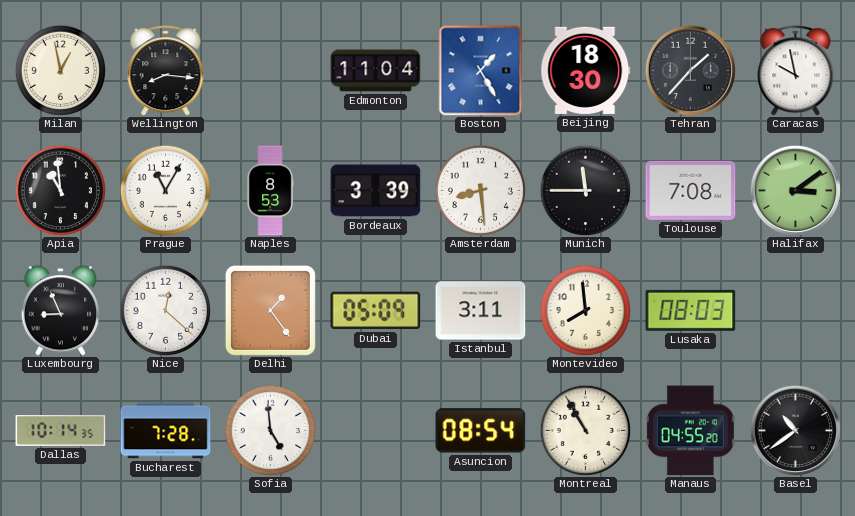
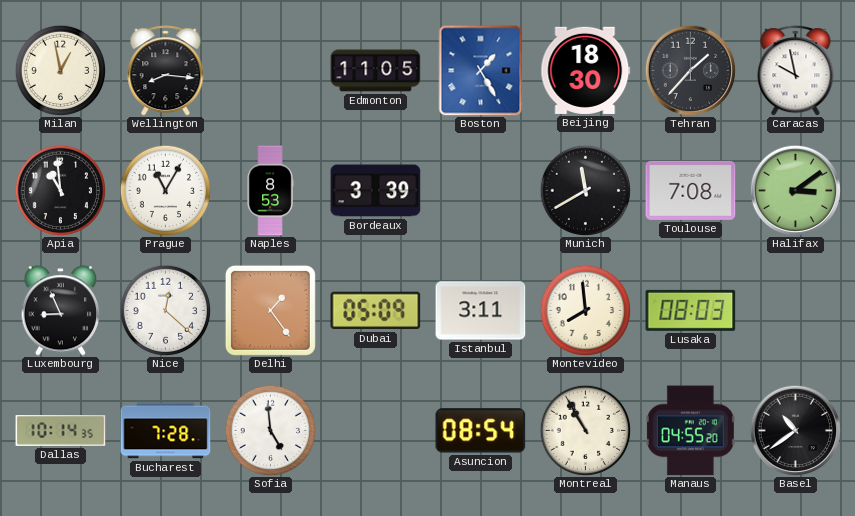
Edmonton: 11:04 -> 11:05
Amsterdam: 8:29 -> none
Munich: 11:45 -> 11:40
